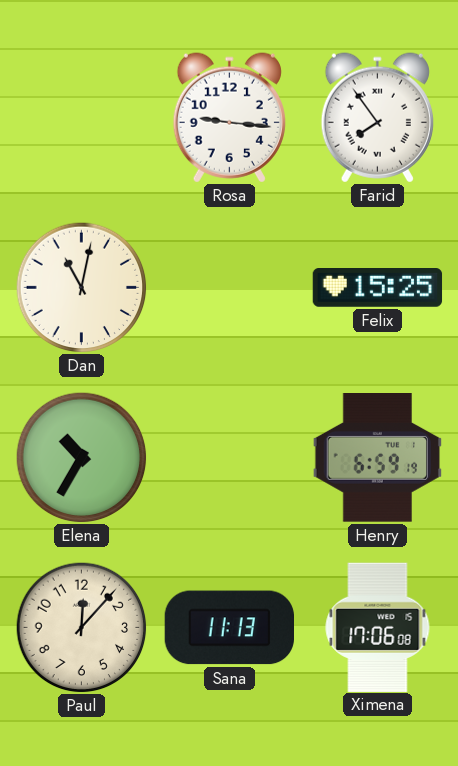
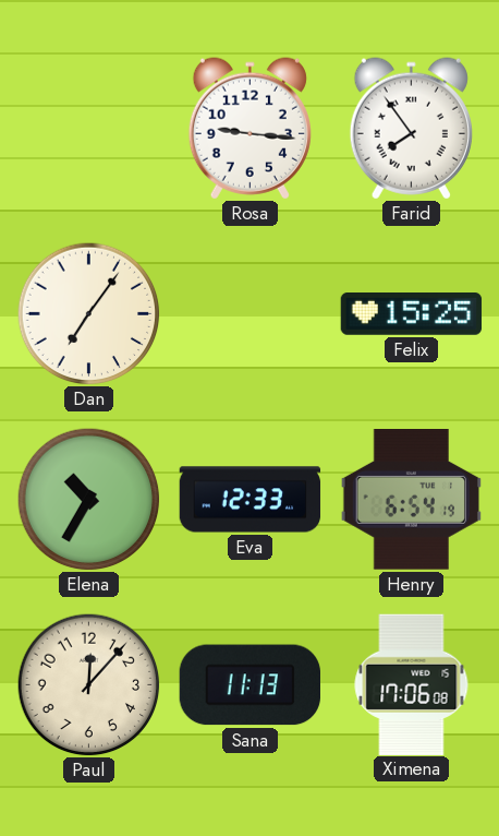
Dan: 11:02 -> 7:06
Eva: none -> 12:33
Henry: 6:59 -> 6:54
